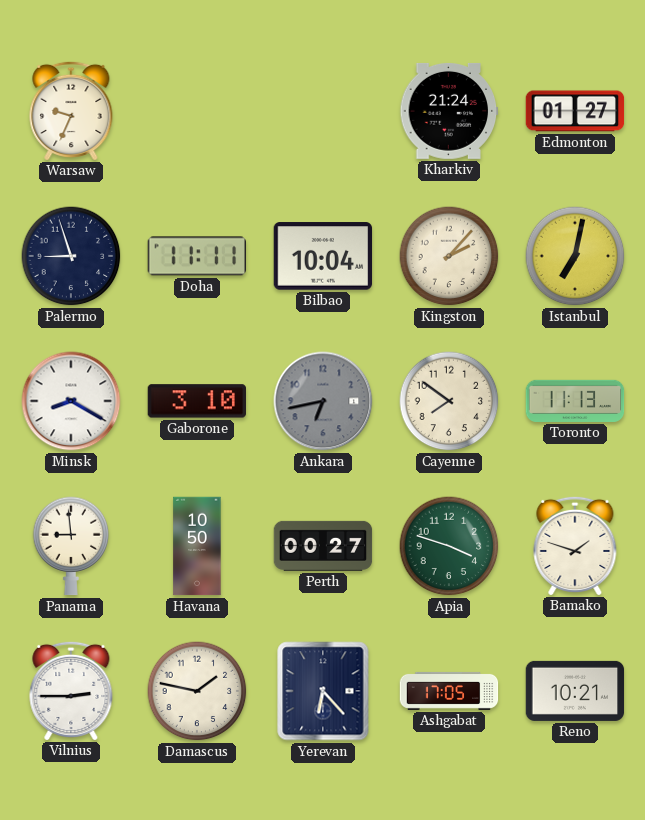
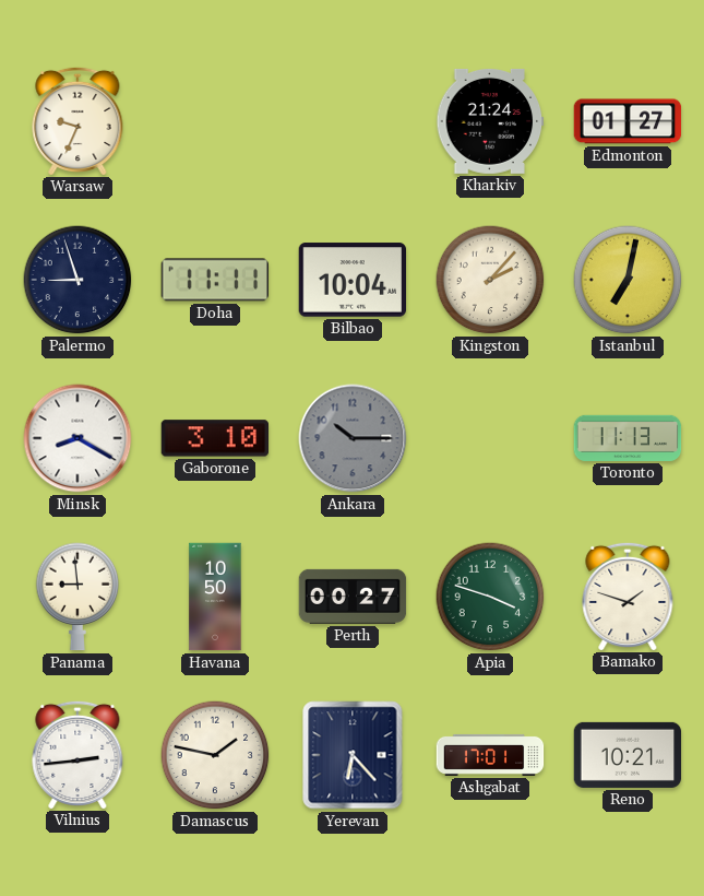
Ankara: 6:43 -> 10:15
Cayenne: 7:51 -> none
Vilnius: 2:45 -> 2:44
Ashgabat: 17:05 -> 17:01
